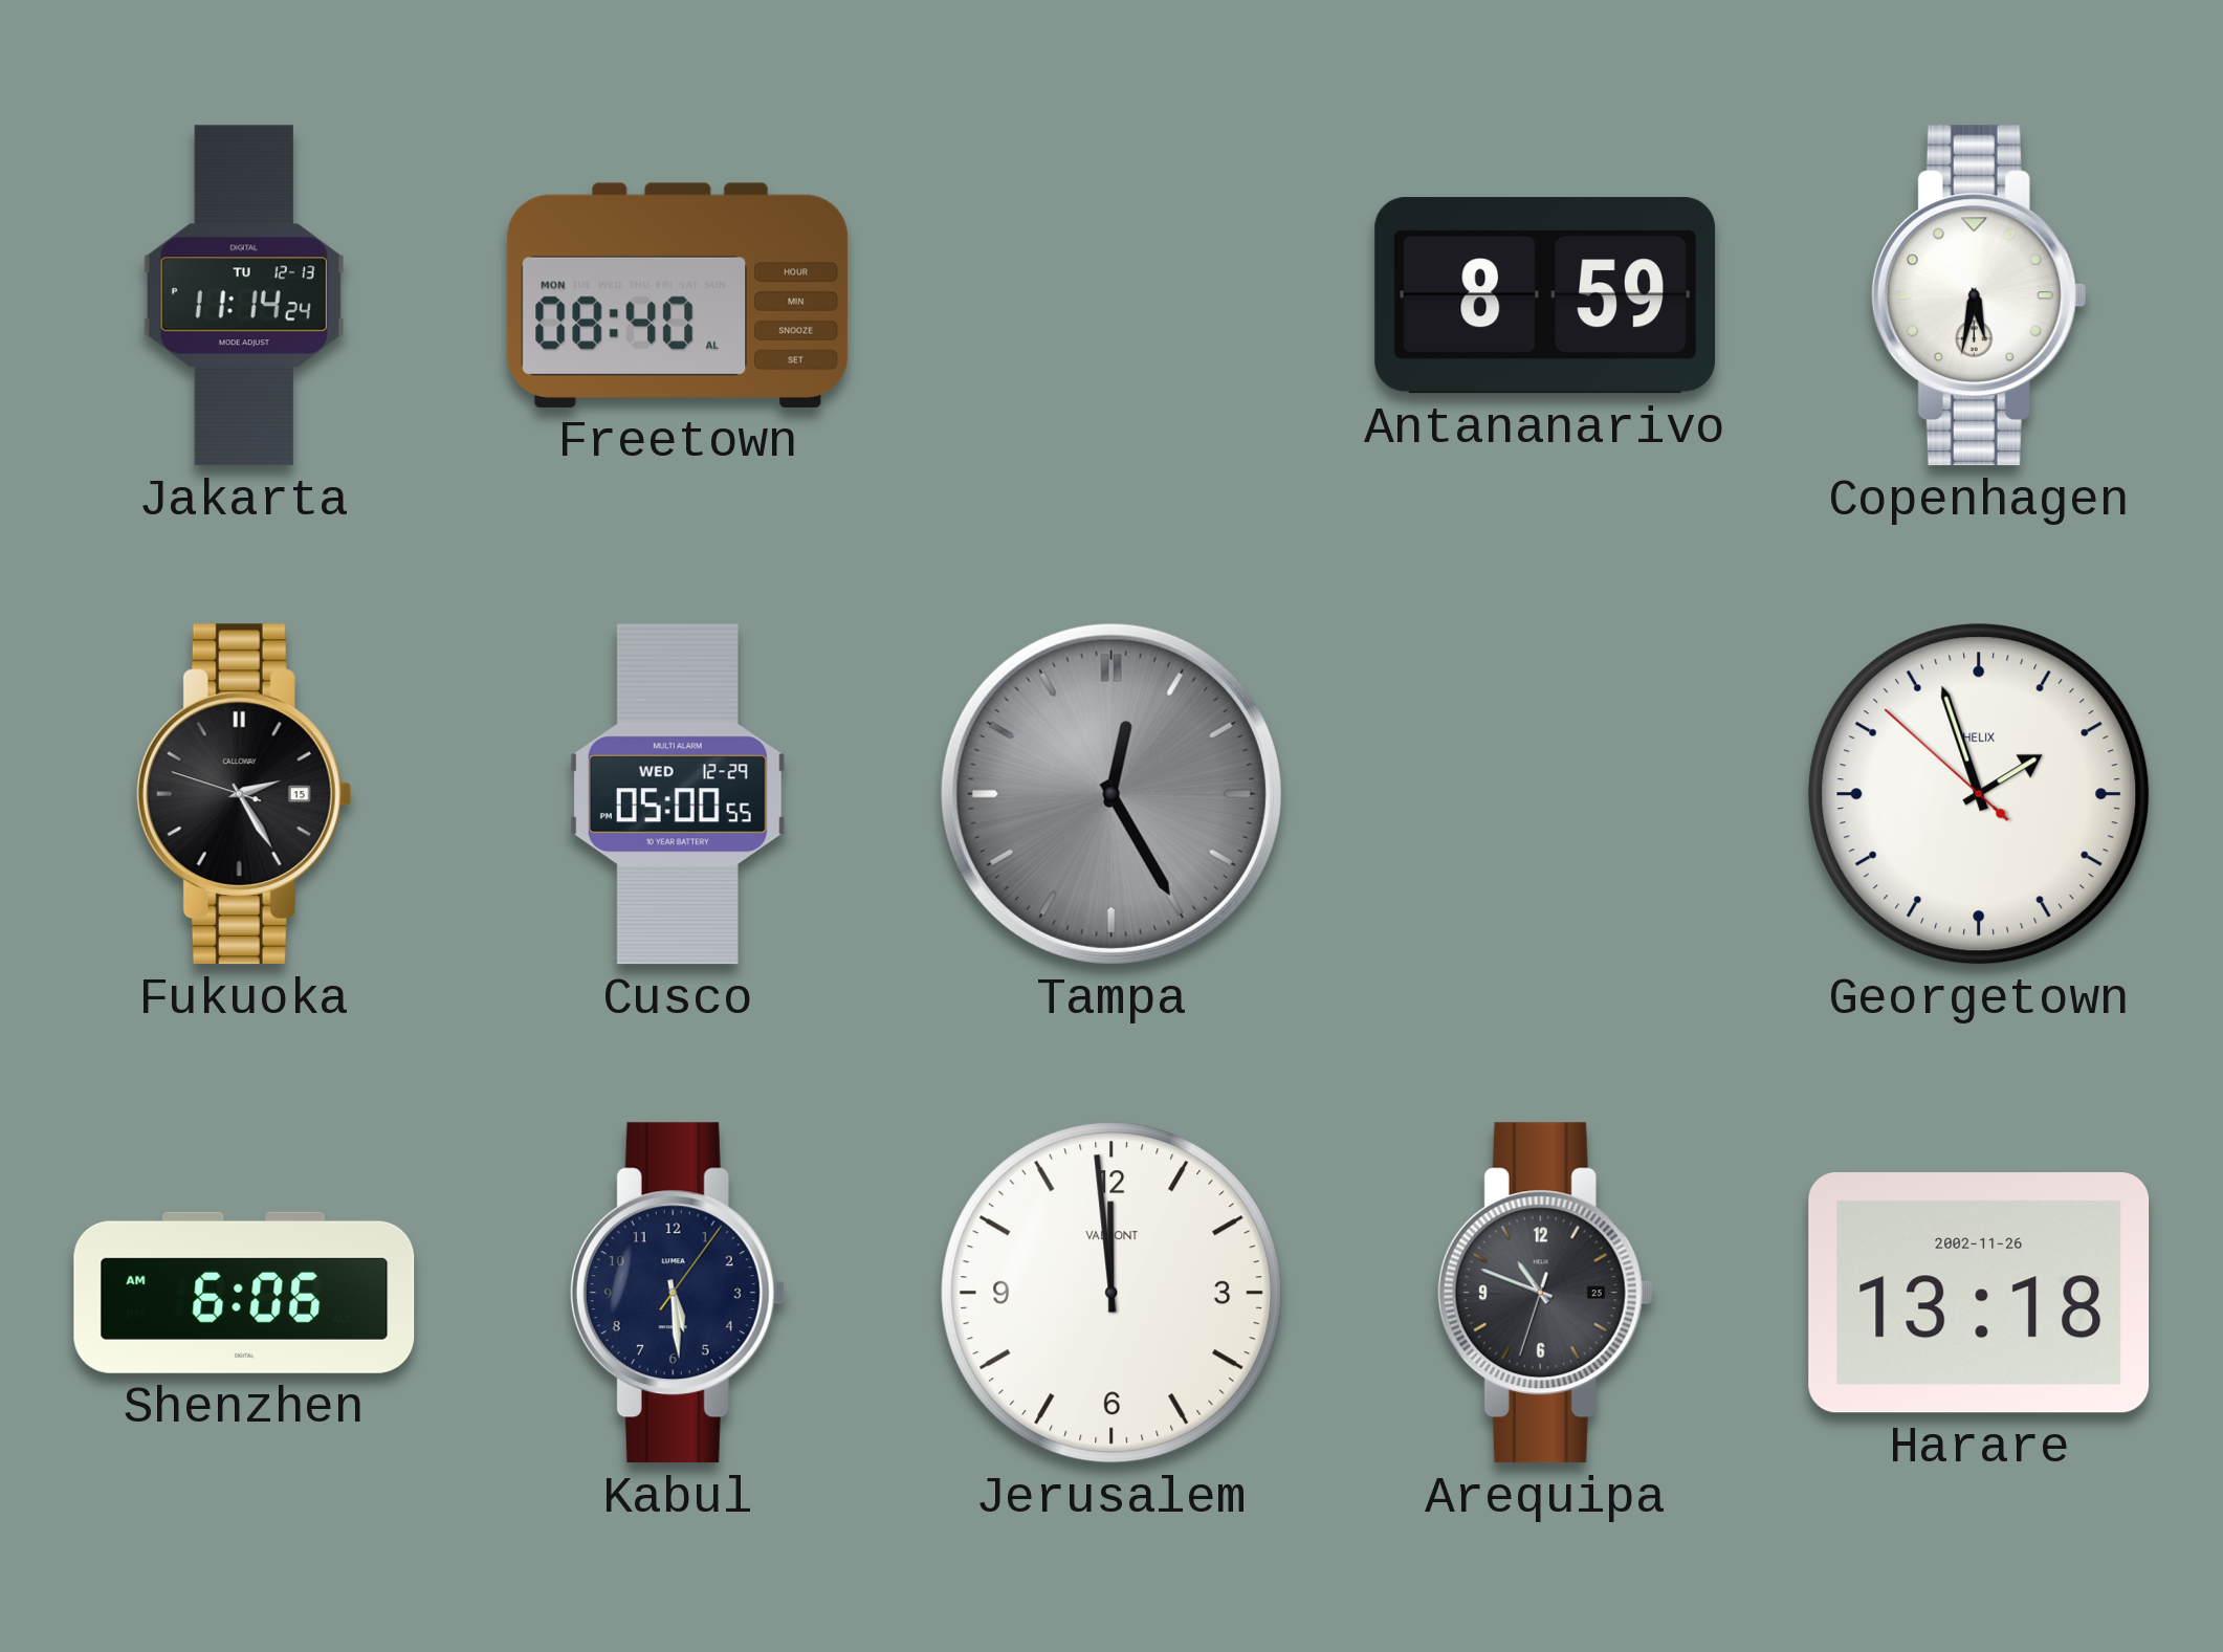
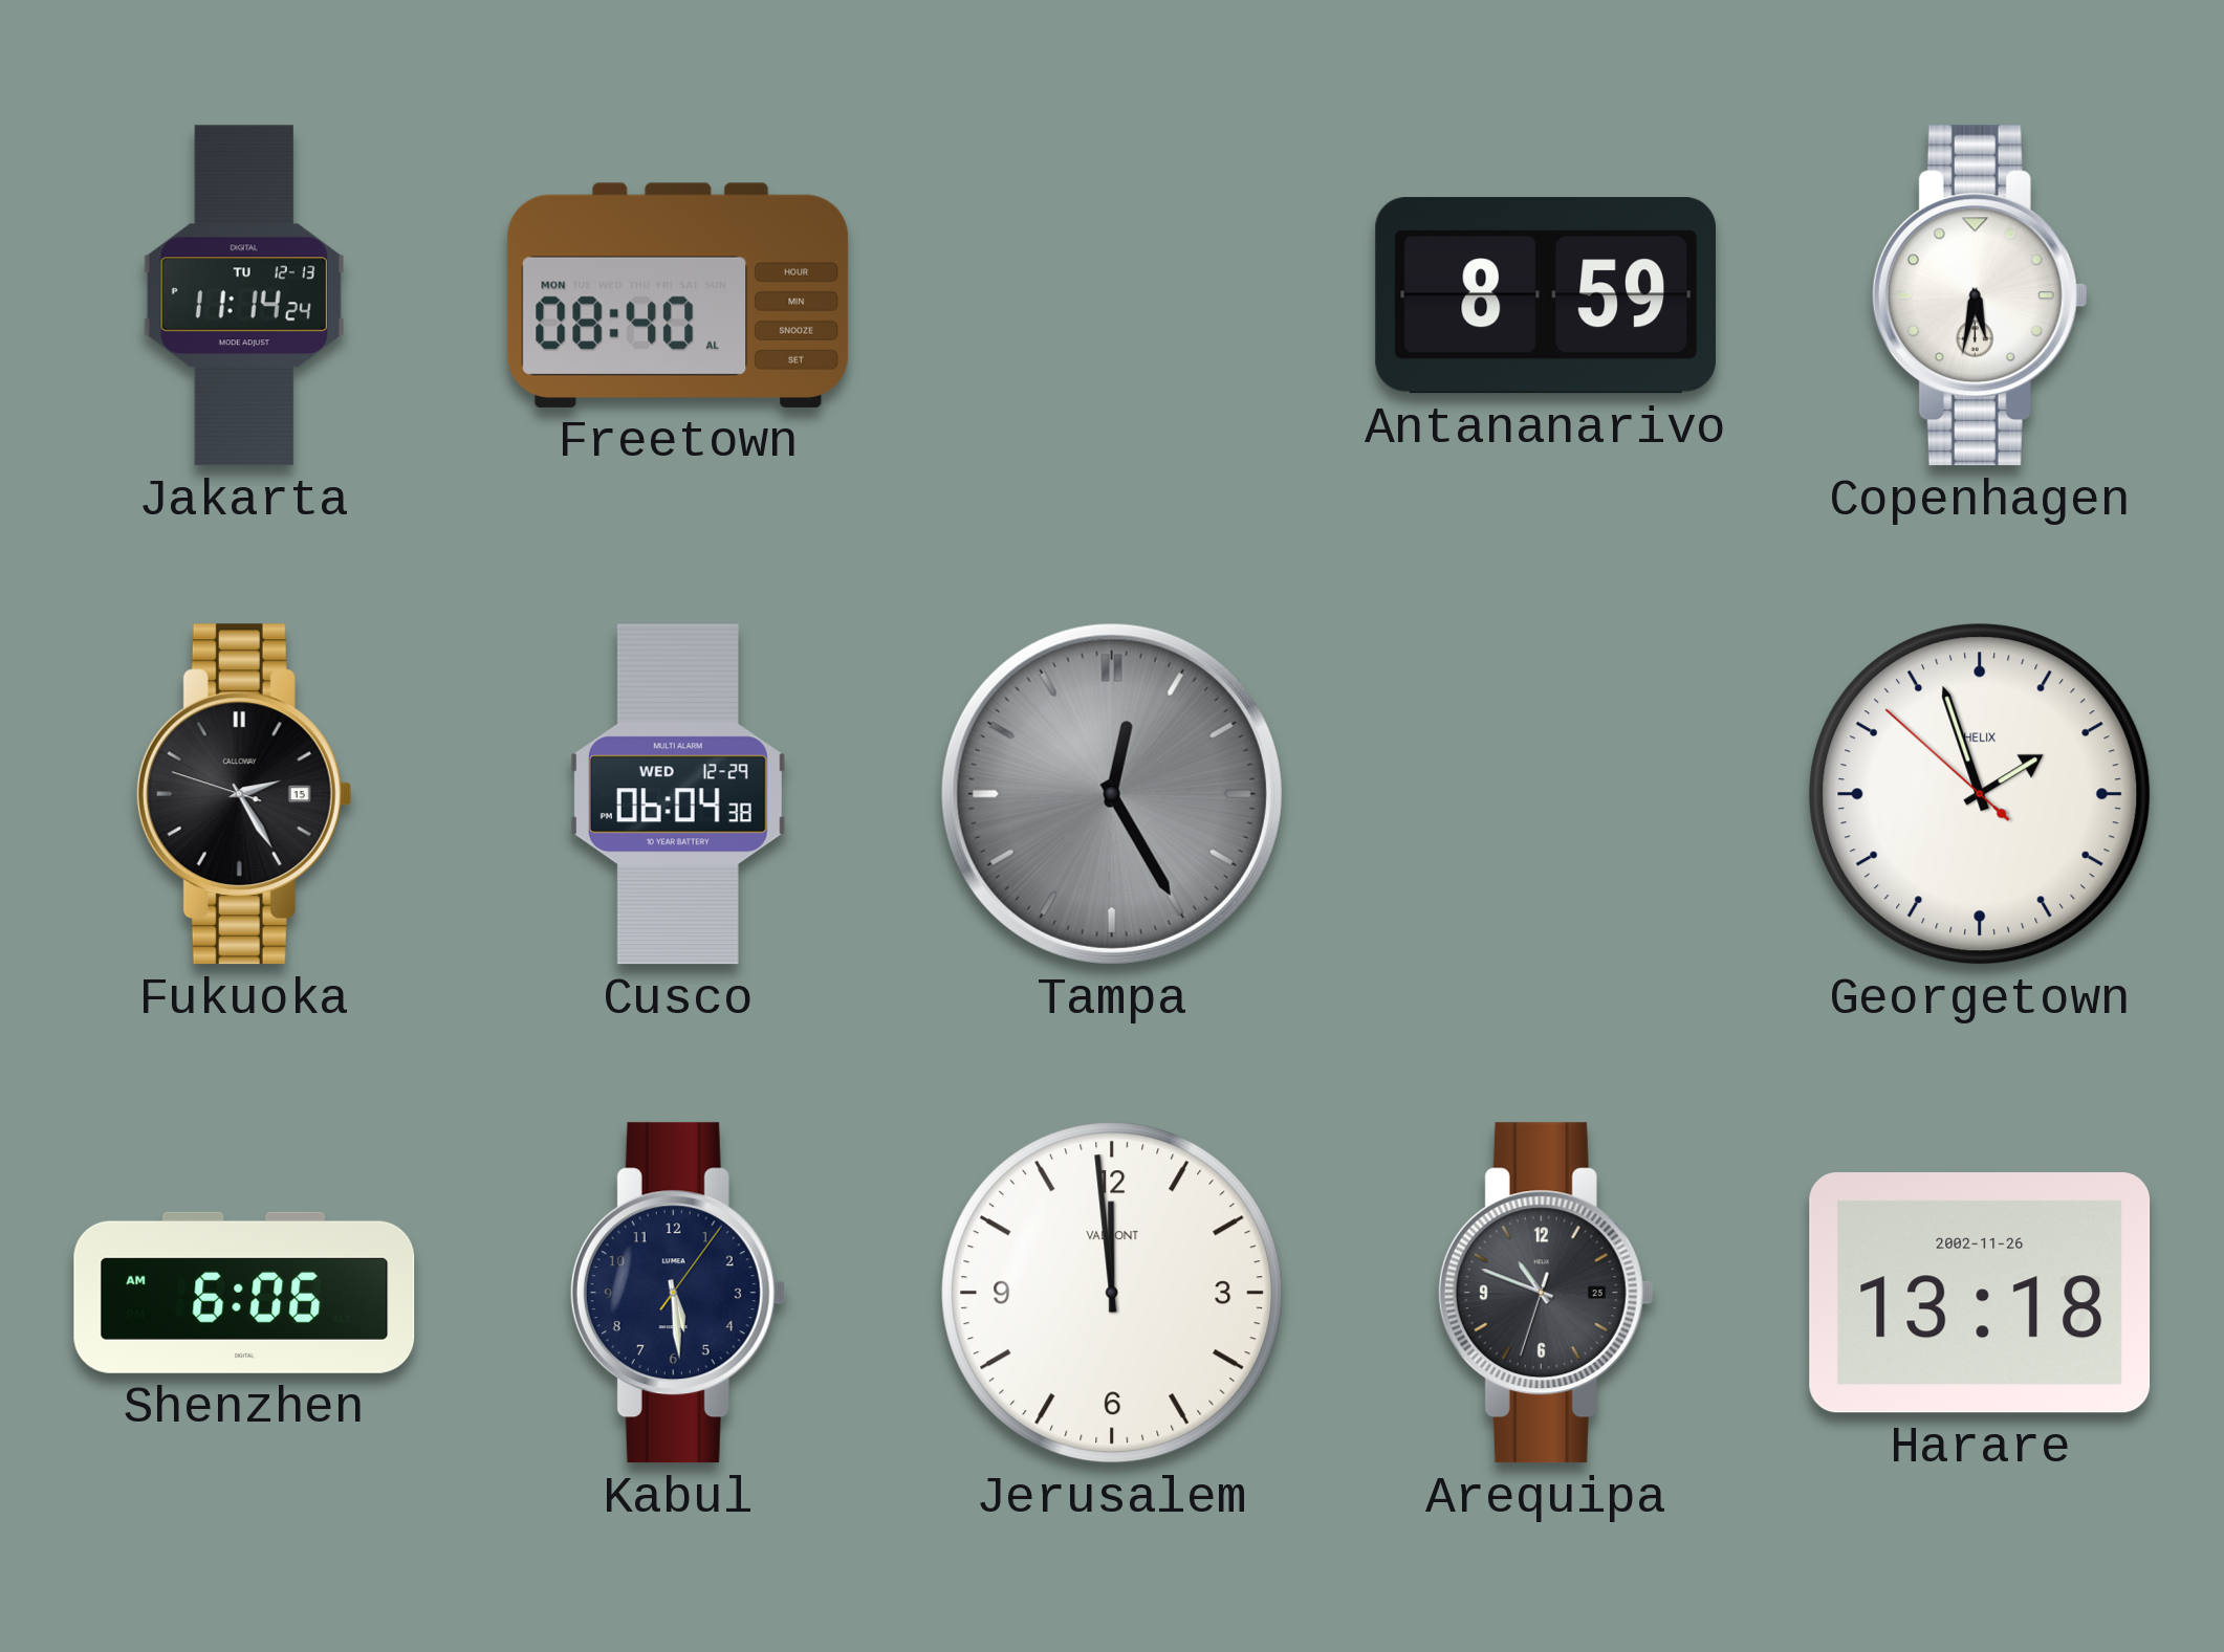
Cusco: 05:00 -> 06:04
